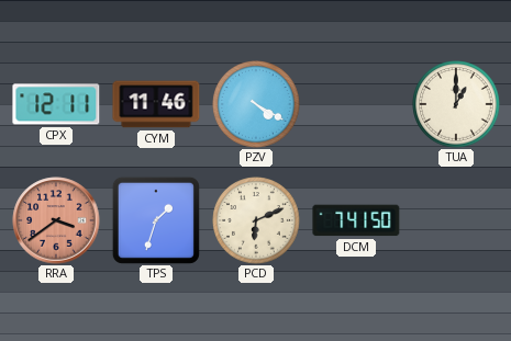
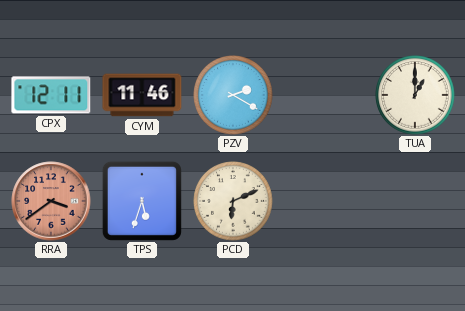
PZV: 4:20 -> 2:20
TPS: 1:33 -> 5:33
DCM: 7:41 -> none
